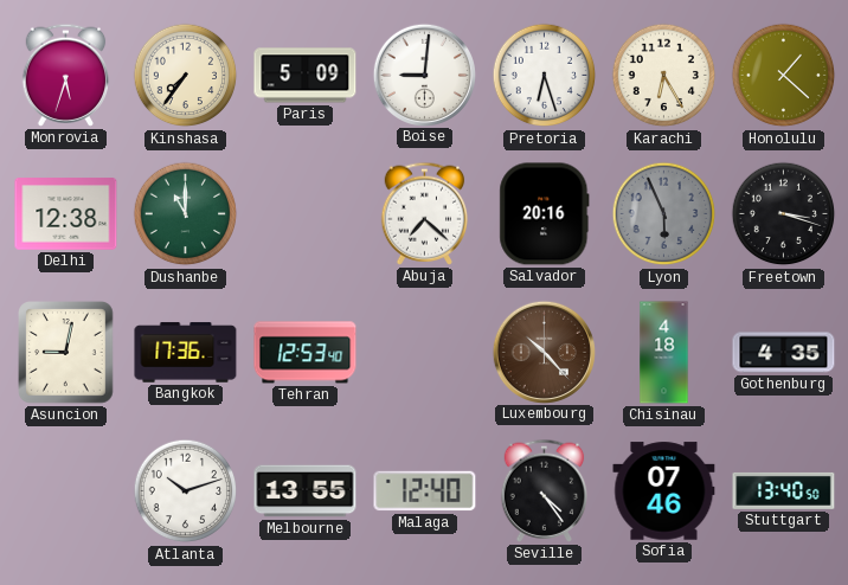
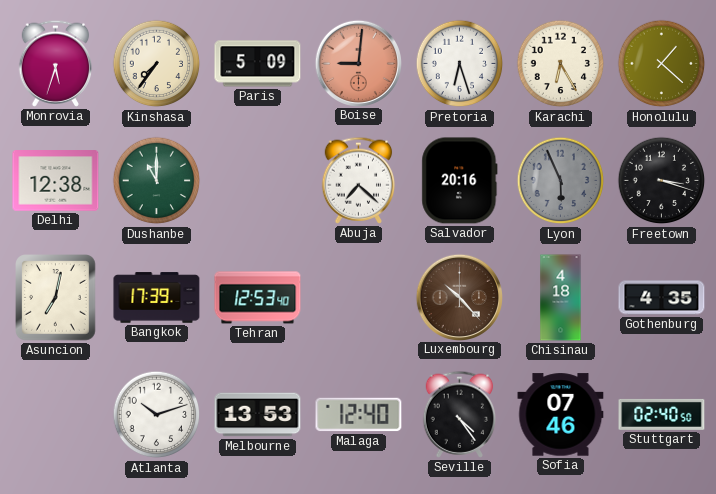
Boise dial: white -> salmon
Asuncion: 9:02 -> 7:02
Bangkok: 17:36 -> 17:39
Melbourne: 13:55 -> 13:53
Stuttgart: 13:40 -> 02:40
